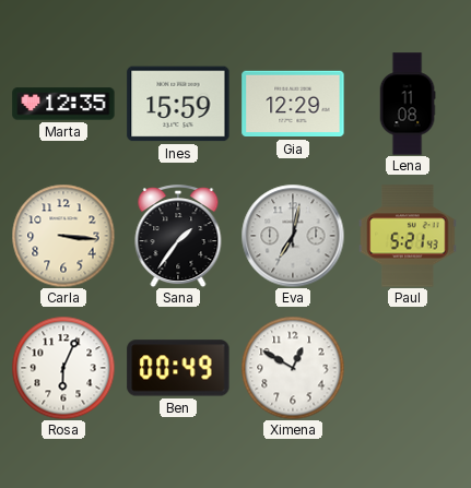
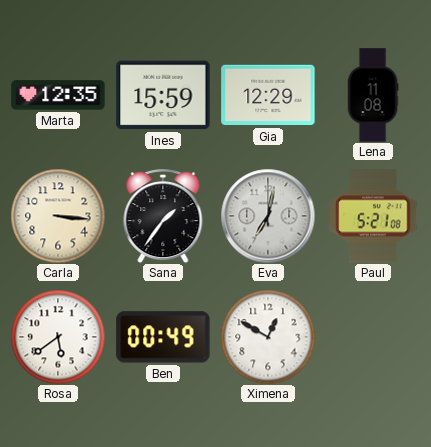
Paul: 5:21:43 -> 5:21:08
Rosa: 6:04 -> 5:39
